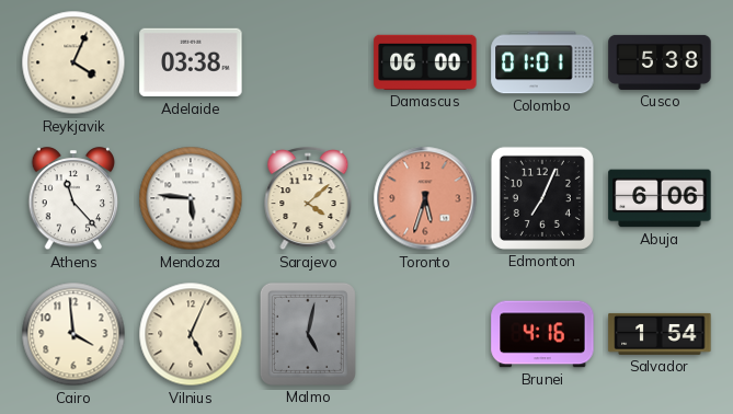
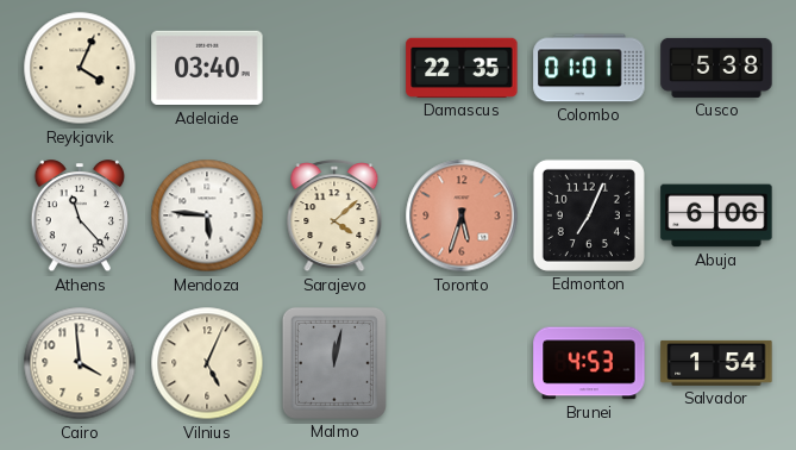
Adelaide: 03:38 -> 03:40
Damascus: 06:00 -> 22:35
Malmo: 5:02 -> 12:02
Brunei: 4:16 -> 4:53
